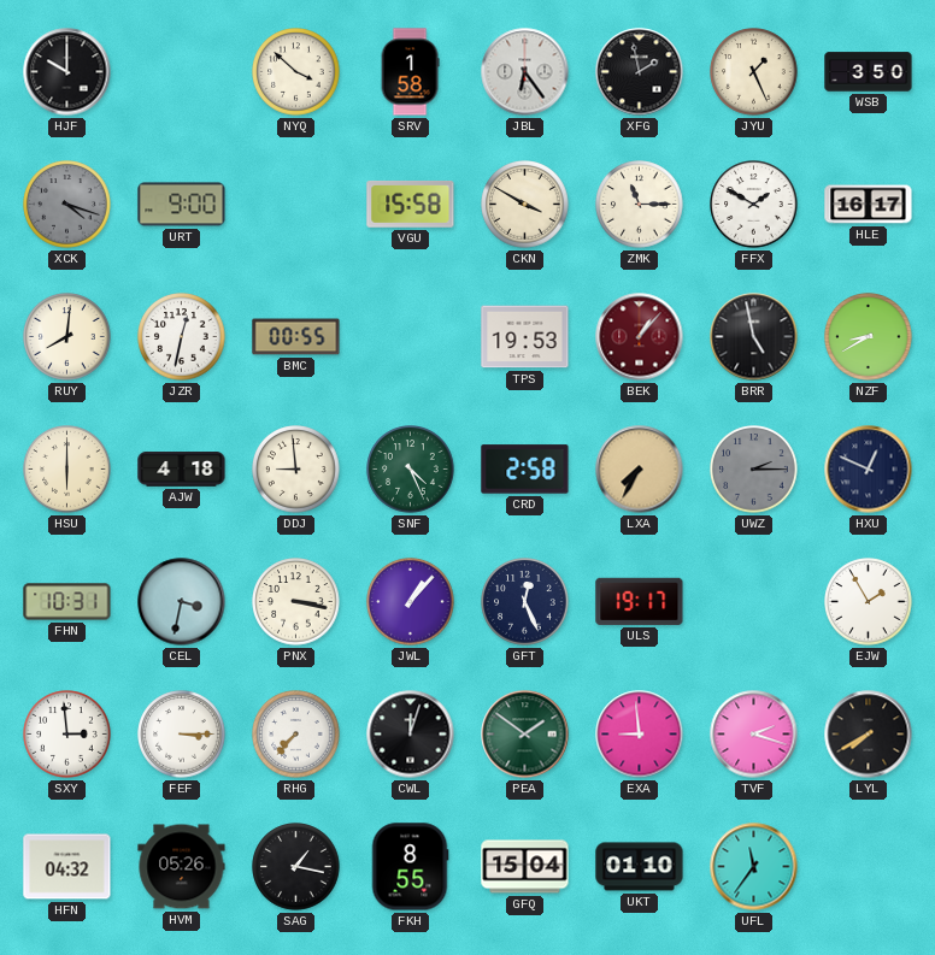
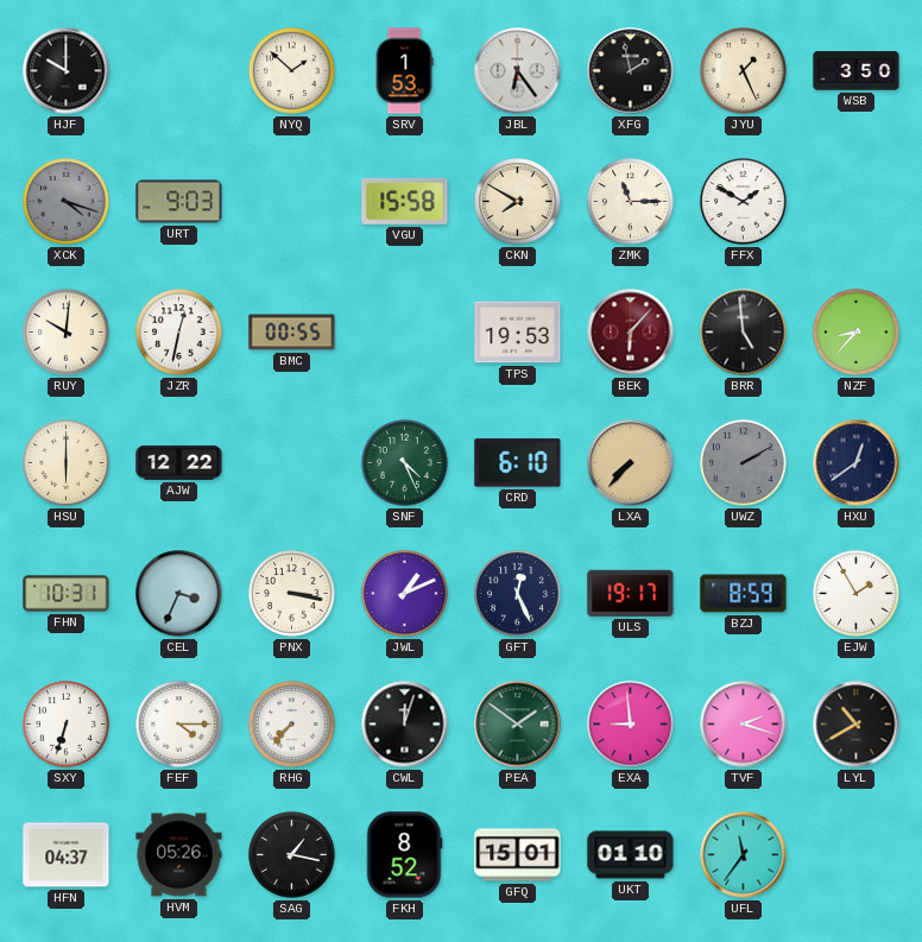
NYQ: 3:52 -> 1:52
SRV: 1:58 -> 1:53
URT: 9:00 -> 9:03
CKN: 3:50 -> 7:50
HLE: 16:17 -> none
RUY: 8:01 -> 10:01
BEK: 1:07 -> 6:07
BRR: 4:58 -> 4:59
NZF: 8:40 -> 8:37
AJW: 4:18 -> 12:22
DDJ: 8:59 -> none
CRD: 2:58 -> 6:10
LXA: 7:35 -> 7:37
UWZ: 2:15 -> 2:10
HXU: 12:49 -> 12:39
CEL: 3:32 -> 3:34
JWL: 1:07 -> 1:11
BZJ: none -> 8:59
SXY: 2:59 -> 6:33
FEF: 3:15 -> 4:15
LYL: 7:40 -> 10:40
HFN: 04:32 -> 04:37
FKH: 8:55 -> 8:52
GFQ: 15:04 -> 15:01
